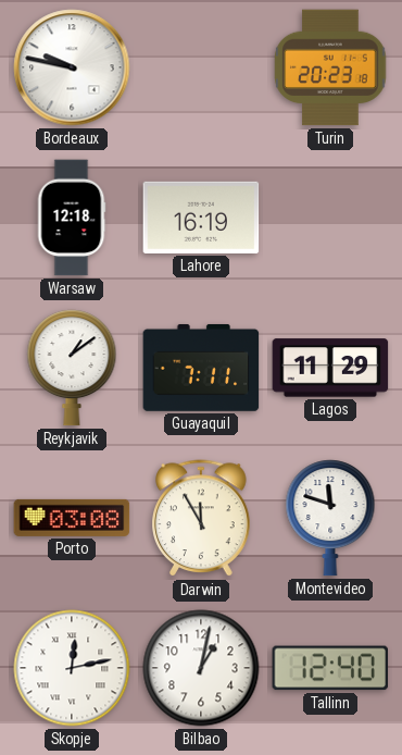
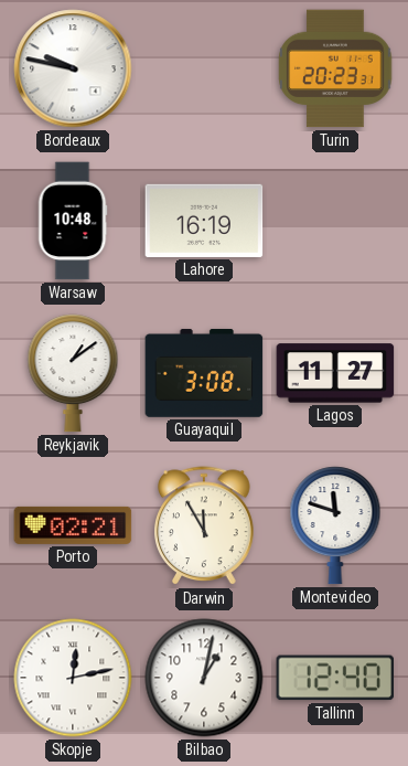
Turin: 20:23:18 -> 20:23:31
Warsaw: 12:18 -> 10:48
Guayaquil: 7:11 -> 3:08
Lagos: 11:29 -> 11:27
Porto: 03:08 -> 02:21
